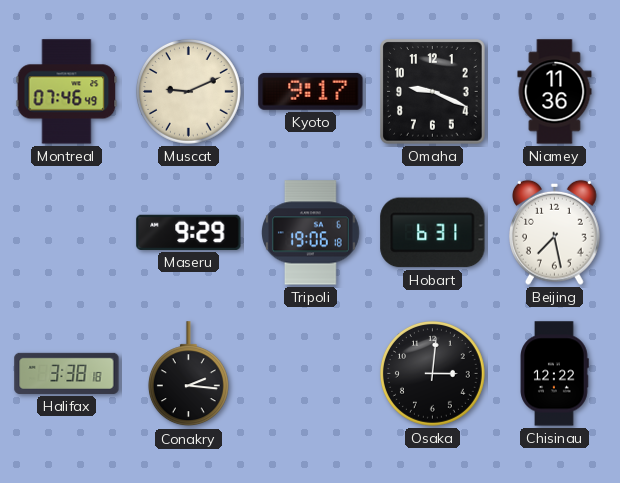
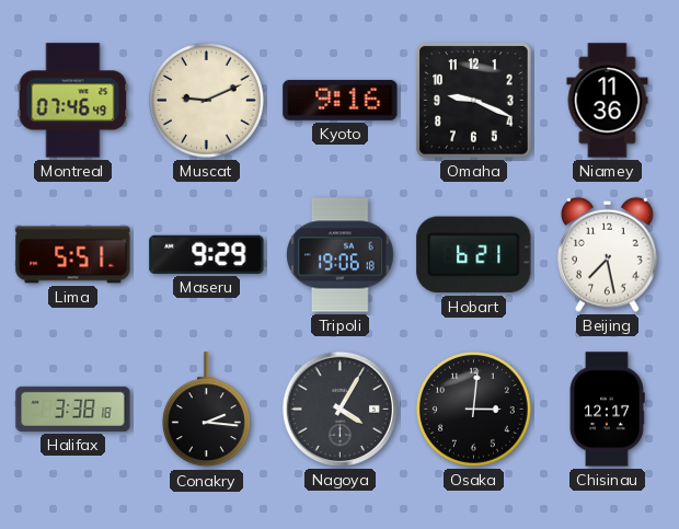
Kyoto: 9:17 -> 9:16
Lima: none -> 5:51
Hobart: 6:31 -> 6:21
Nagoya: none -> 4:05
Chisinau: 12:22 -> 12:17
